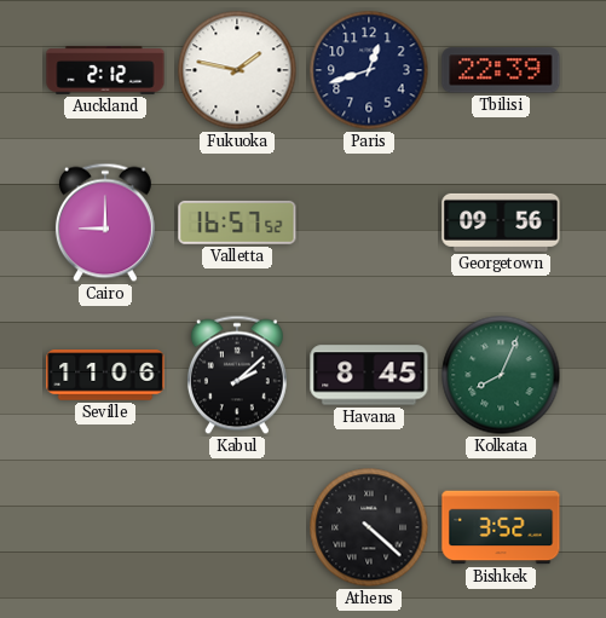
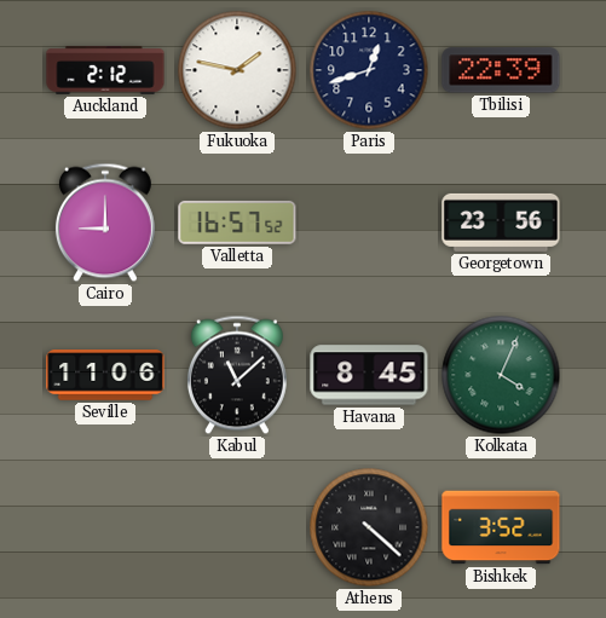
Georgetown: 09:56 -> 23:56
Kabul: 2:08 -> 11:08
Kolkata: 8:04 -> 4:04
